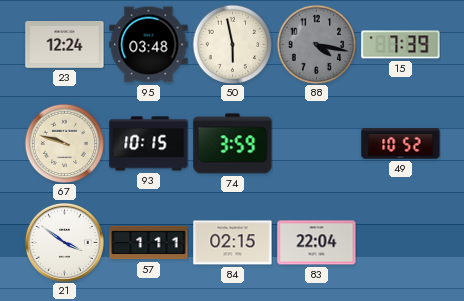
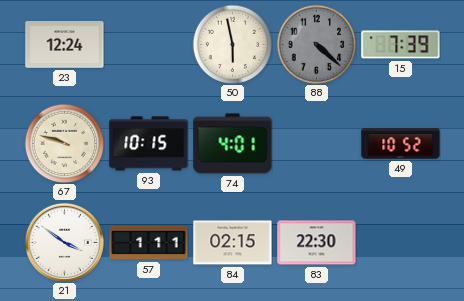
95: 03:48 -> none
88: 4:17 -> 4:22
74: 3:59 -> 4:01
83: 22:04 -> 22:30
